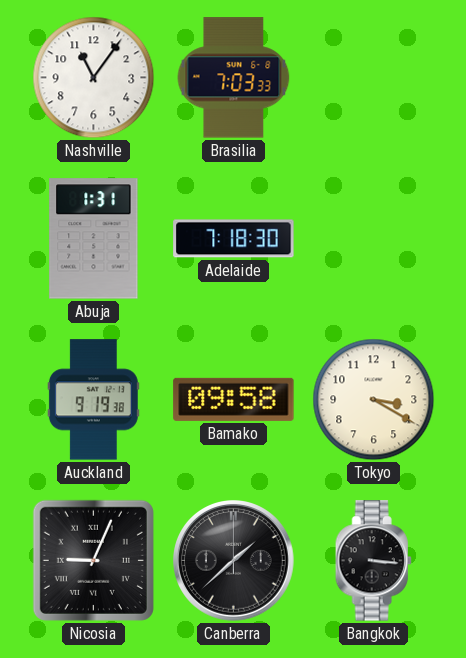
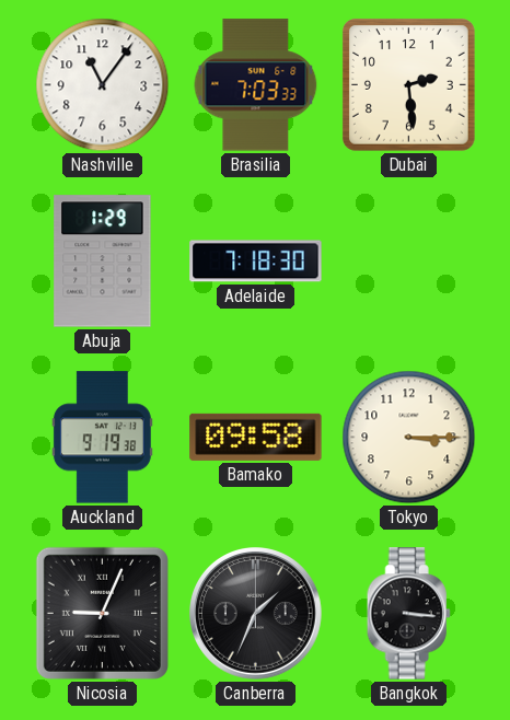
Dubai: none -> 2:29
Abuja: 1:31 -> 1:29
Tokyo: 3:20 -> 3:15
Canberra: 1:38 -> 1:34
